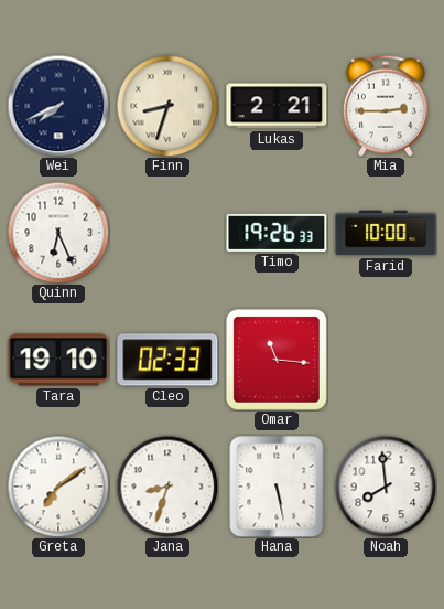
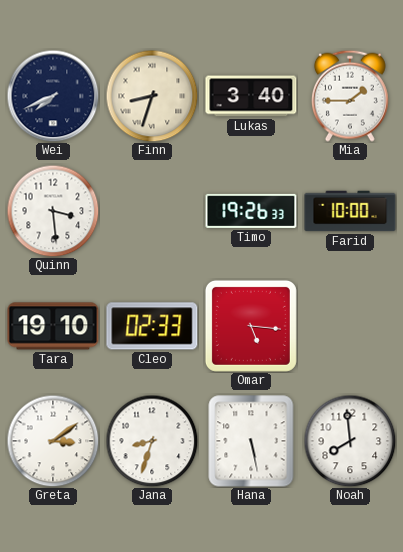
Lukas: 2:21 -> 3:40
Mia: 2:45 -> 1:45
Quinn: 6:26 -> 3:29
Omar: 11:16 -> 5:16
Greta: 7:09 -> 3:09
